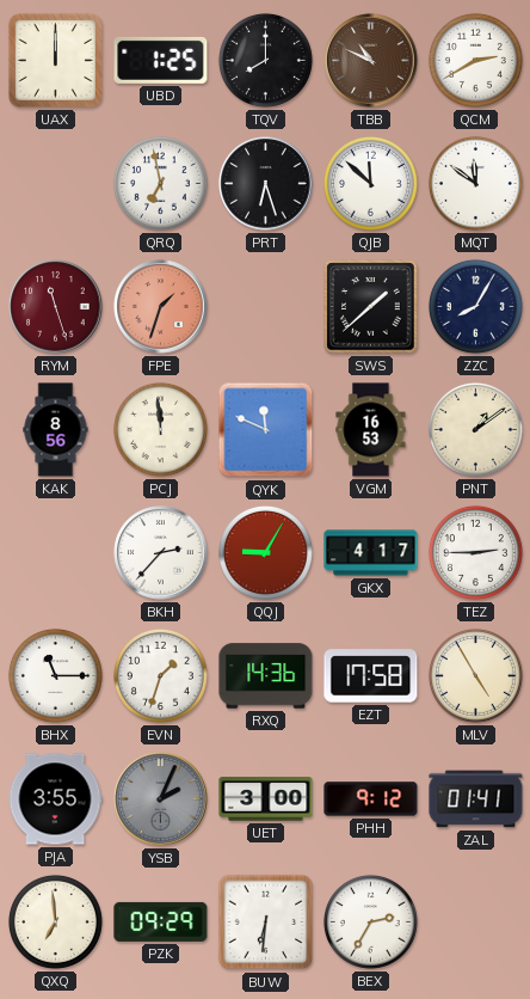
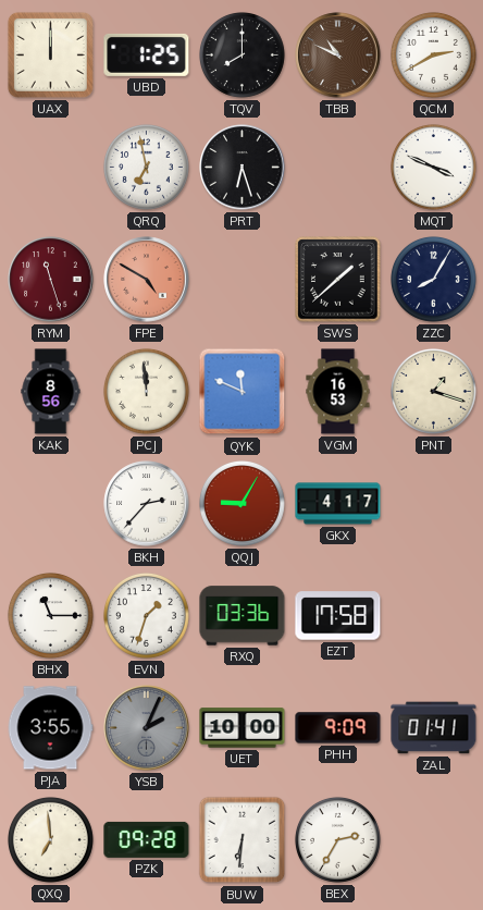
QJB: 11:52 -> none
MQT: 11:51 -> 3:49
FPE: 1:33 -> 4:50
PNT: 1:09 -> 1:18
TEZ: 2:45 -> none
RXQ: 14:36 -> 03:36
MLV: 4:55 -> none
UET: 3:00 -> 10:00
PHH: 9:12 -> 9:09
PZK: 09:29 -> 09:28
